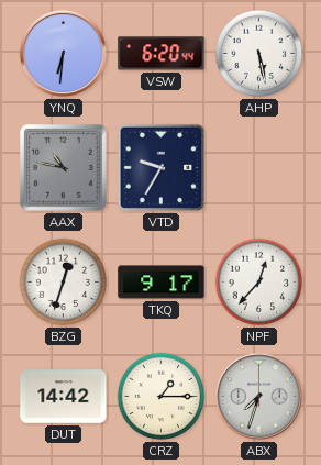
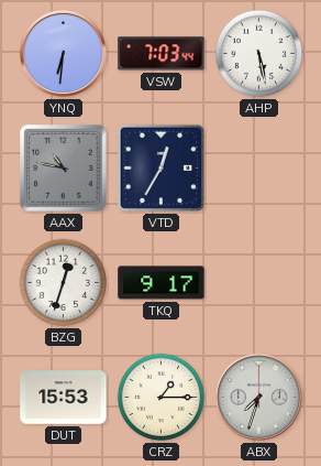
VSW: 6:20 -> 7:03
VTD: 9:35 -> 12:35
NPF: 12:37 -> none
DUT: 14:42 -> 15:53
